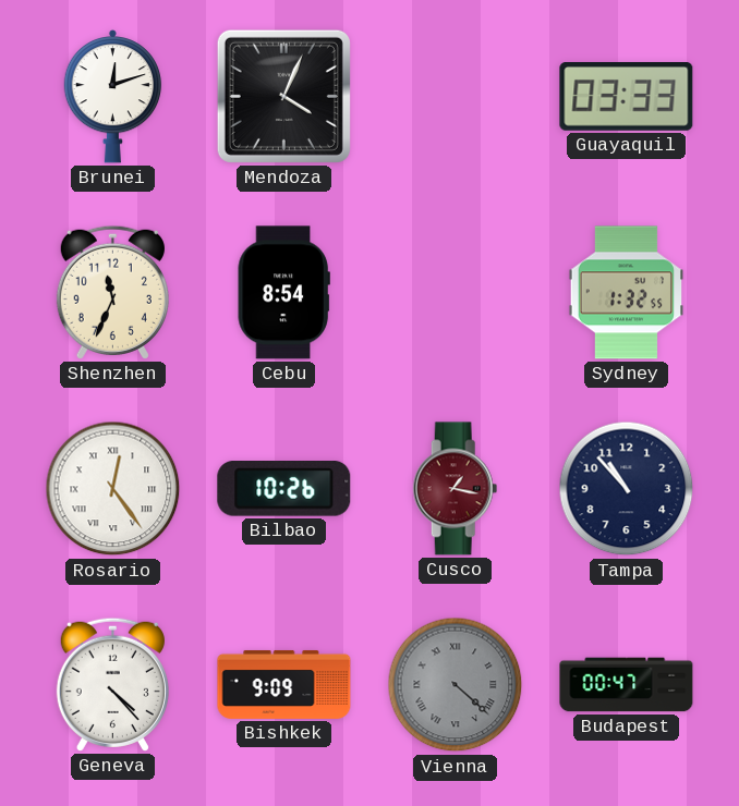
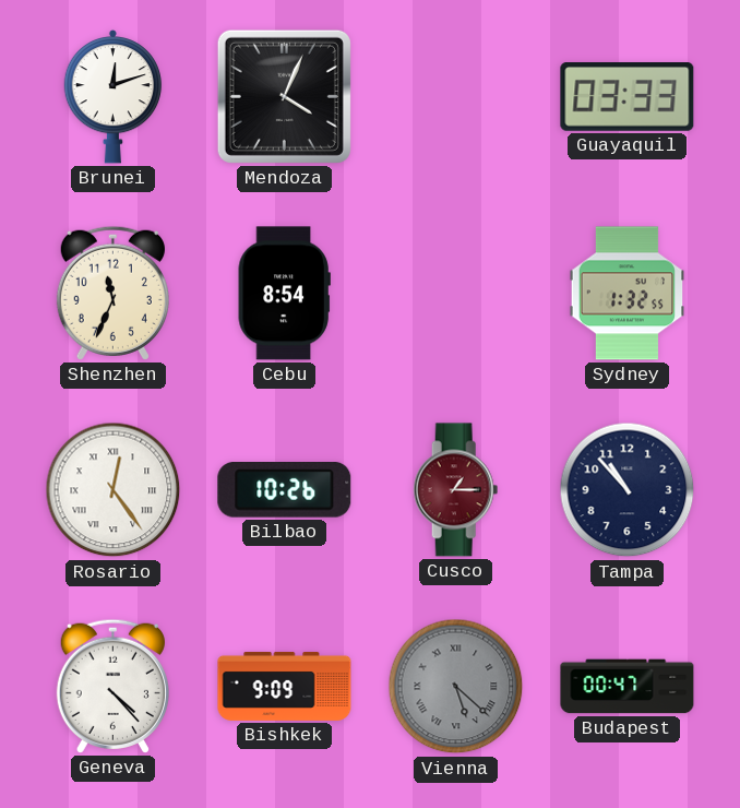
Cusco: 1:17 -> 1:15
Vienna: 4:22 -> 5:22
